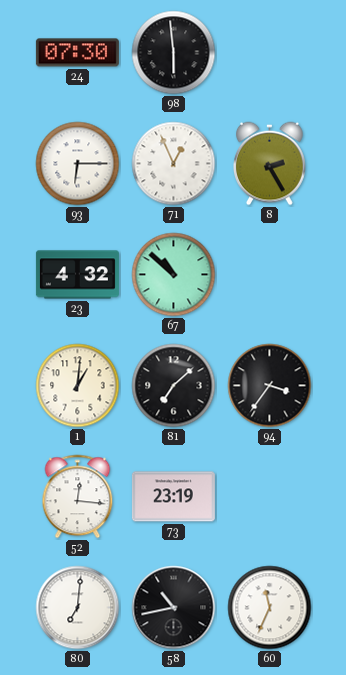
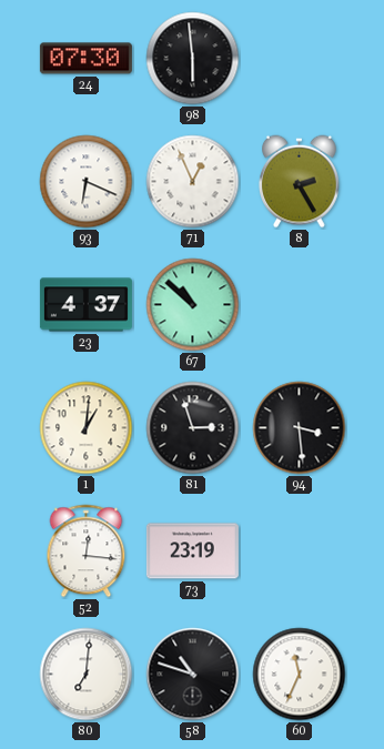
93: 6:15 -> 6:19
23: 4:32 -> 4:37
81: 7:08 -> 2:57
94: 3:36 -> 3:29
58: 10:43 -> 10:48
